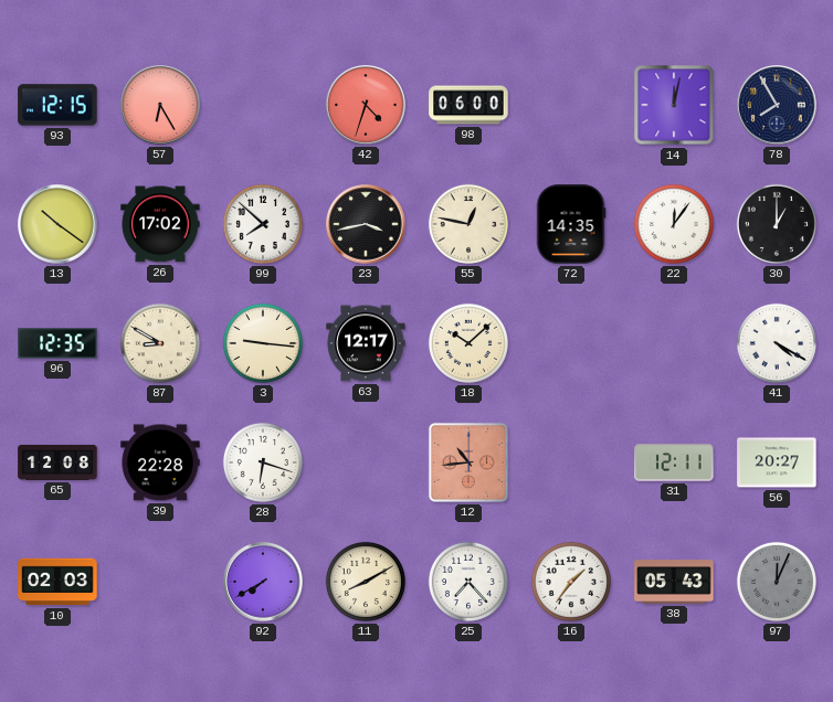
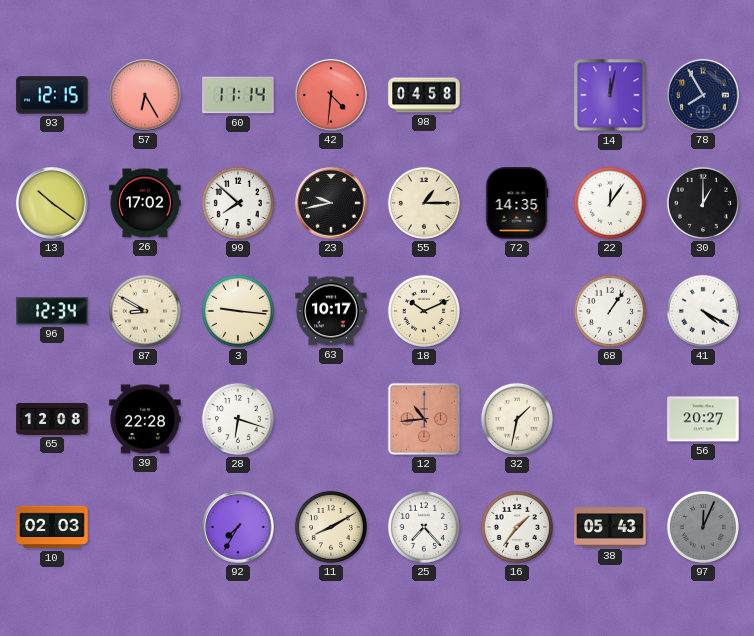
60: none -> 11:14
42: 4:33 -> 4:31
98: 06:00 -> 04:58
23: 3:43 -> 9:43
55: 12:47 -> 1:15
96: 12:35 -> 12:34
63: 12:17 -> 10:17
18: 10:08 -> 10:11
68: none -> 1:06
32: none -> 1:32
31: 12:11 -> none
92: 7:40 -> 7:35
